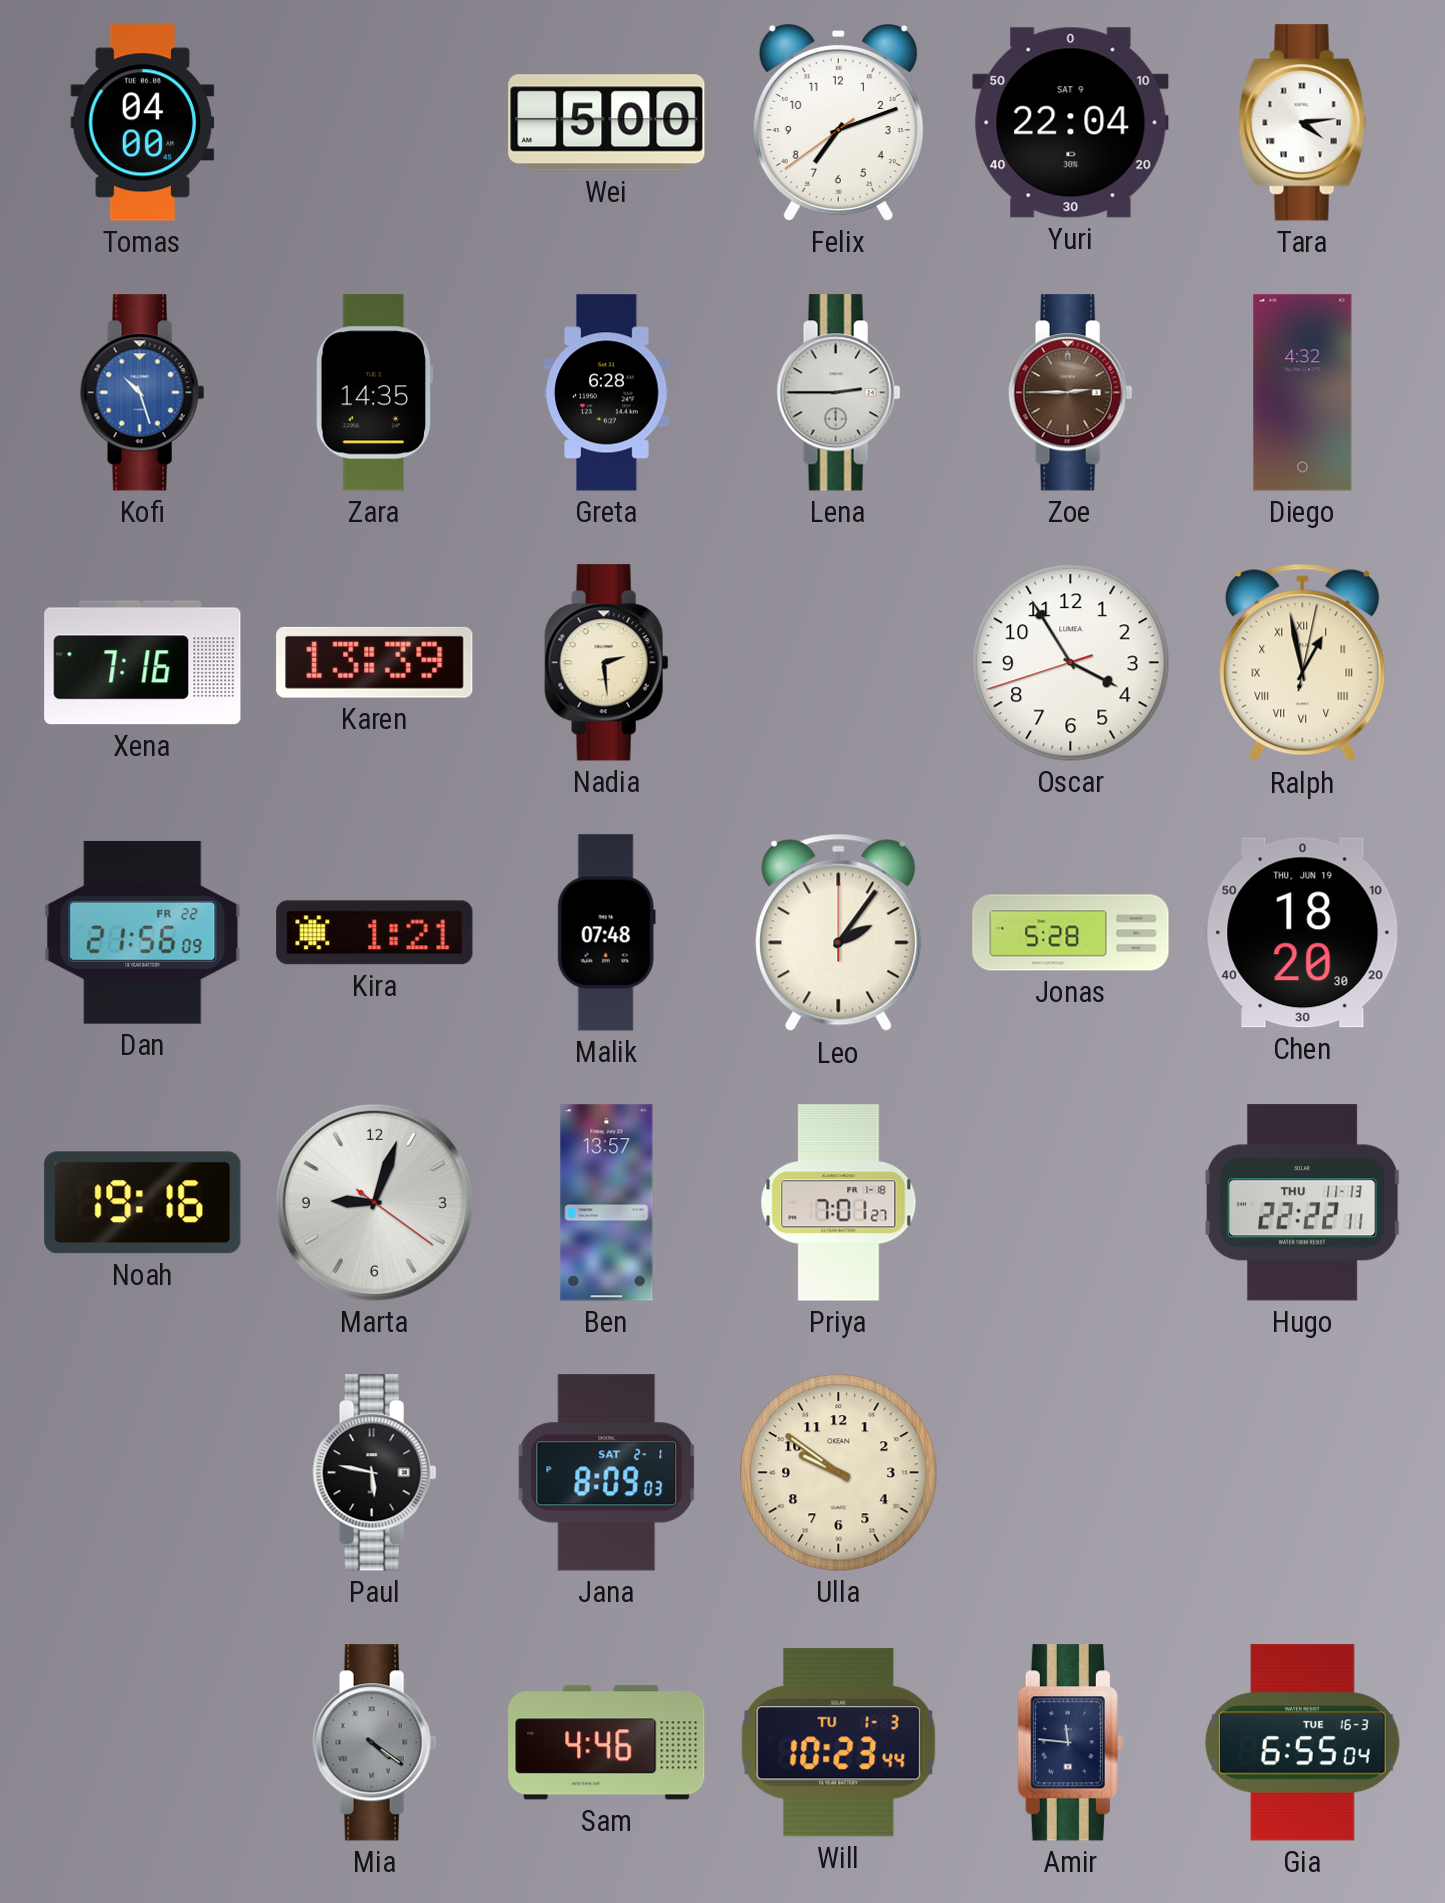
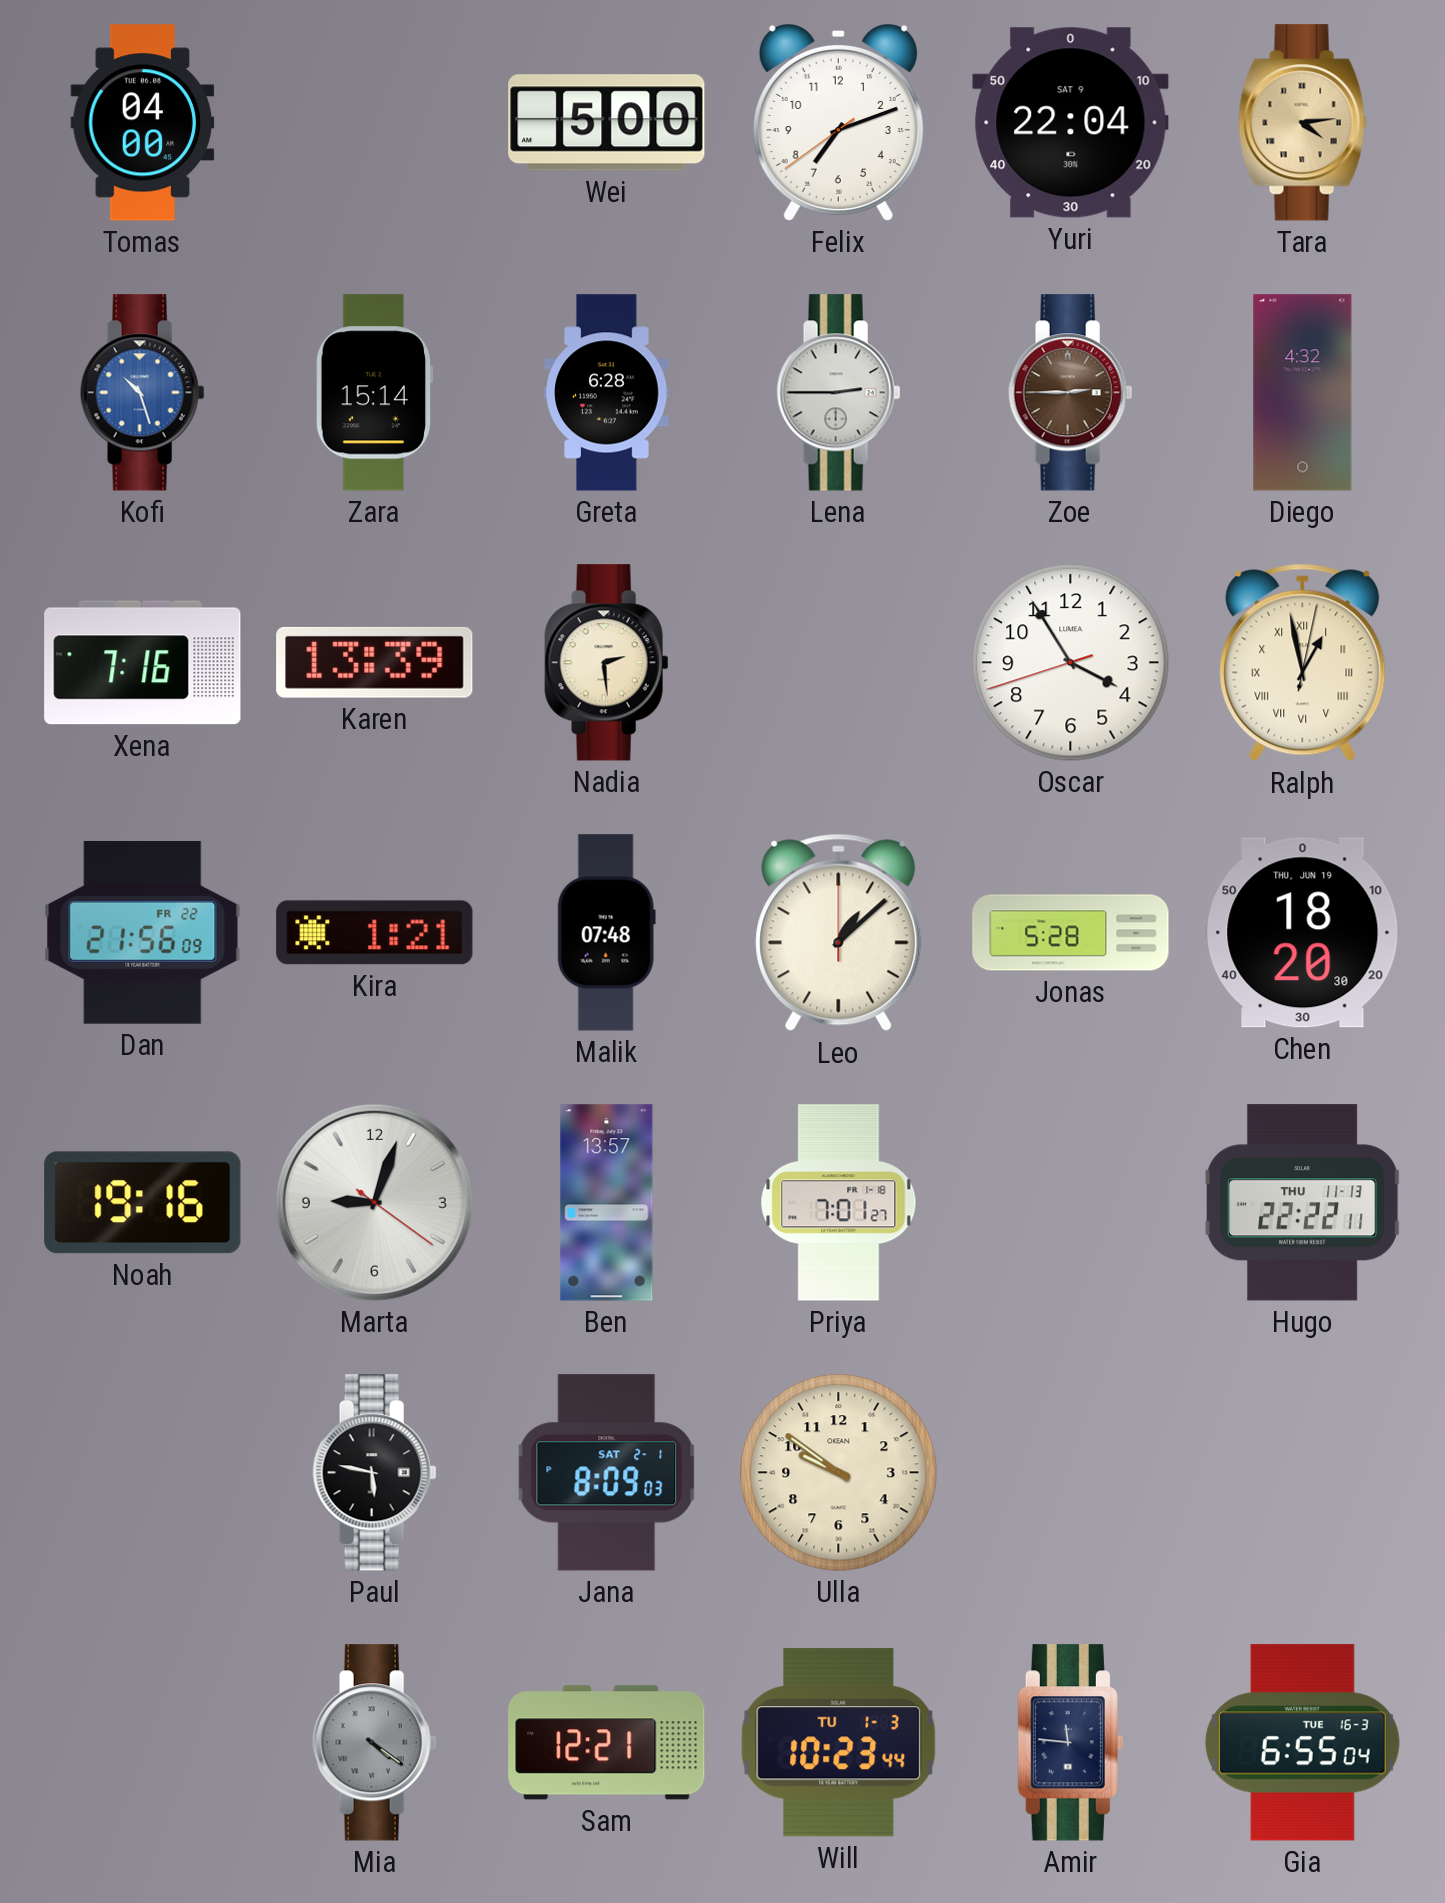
Tara dial: white -> champagne
Zara: 14:35 -> 15:14
Leo: 2:06 -> 1:08
Sam: 4:46 -> 12:21
